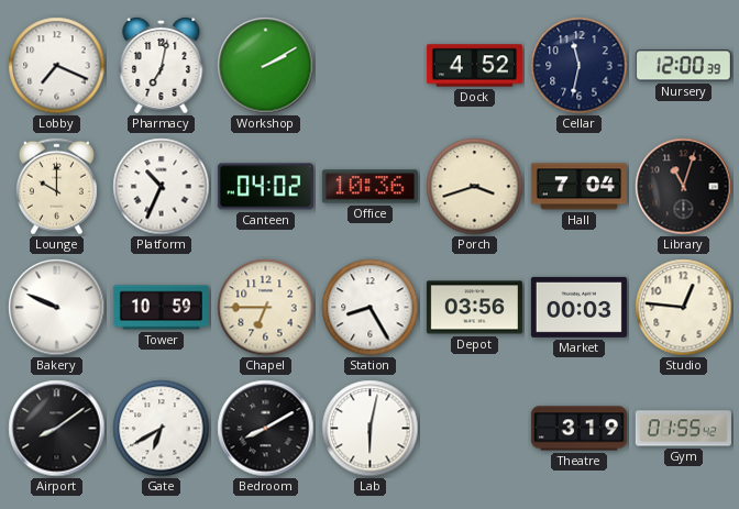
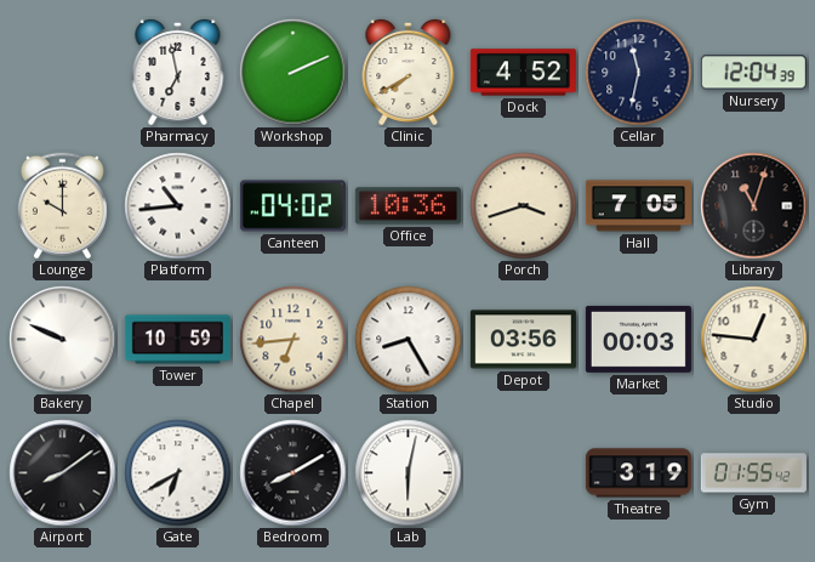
Lobby: 7:19 -> none
Pharmacy: 7:02 -> 6:58
Workshop: 2:10 -> 2:11
Clinic: none -> 7:40
Nursery: 12:00 -> 12:04
Platform: 10:34 -> 10:44
Hall: 7:04 -> 7:05
Chapel: 6:45 -> 6:44
